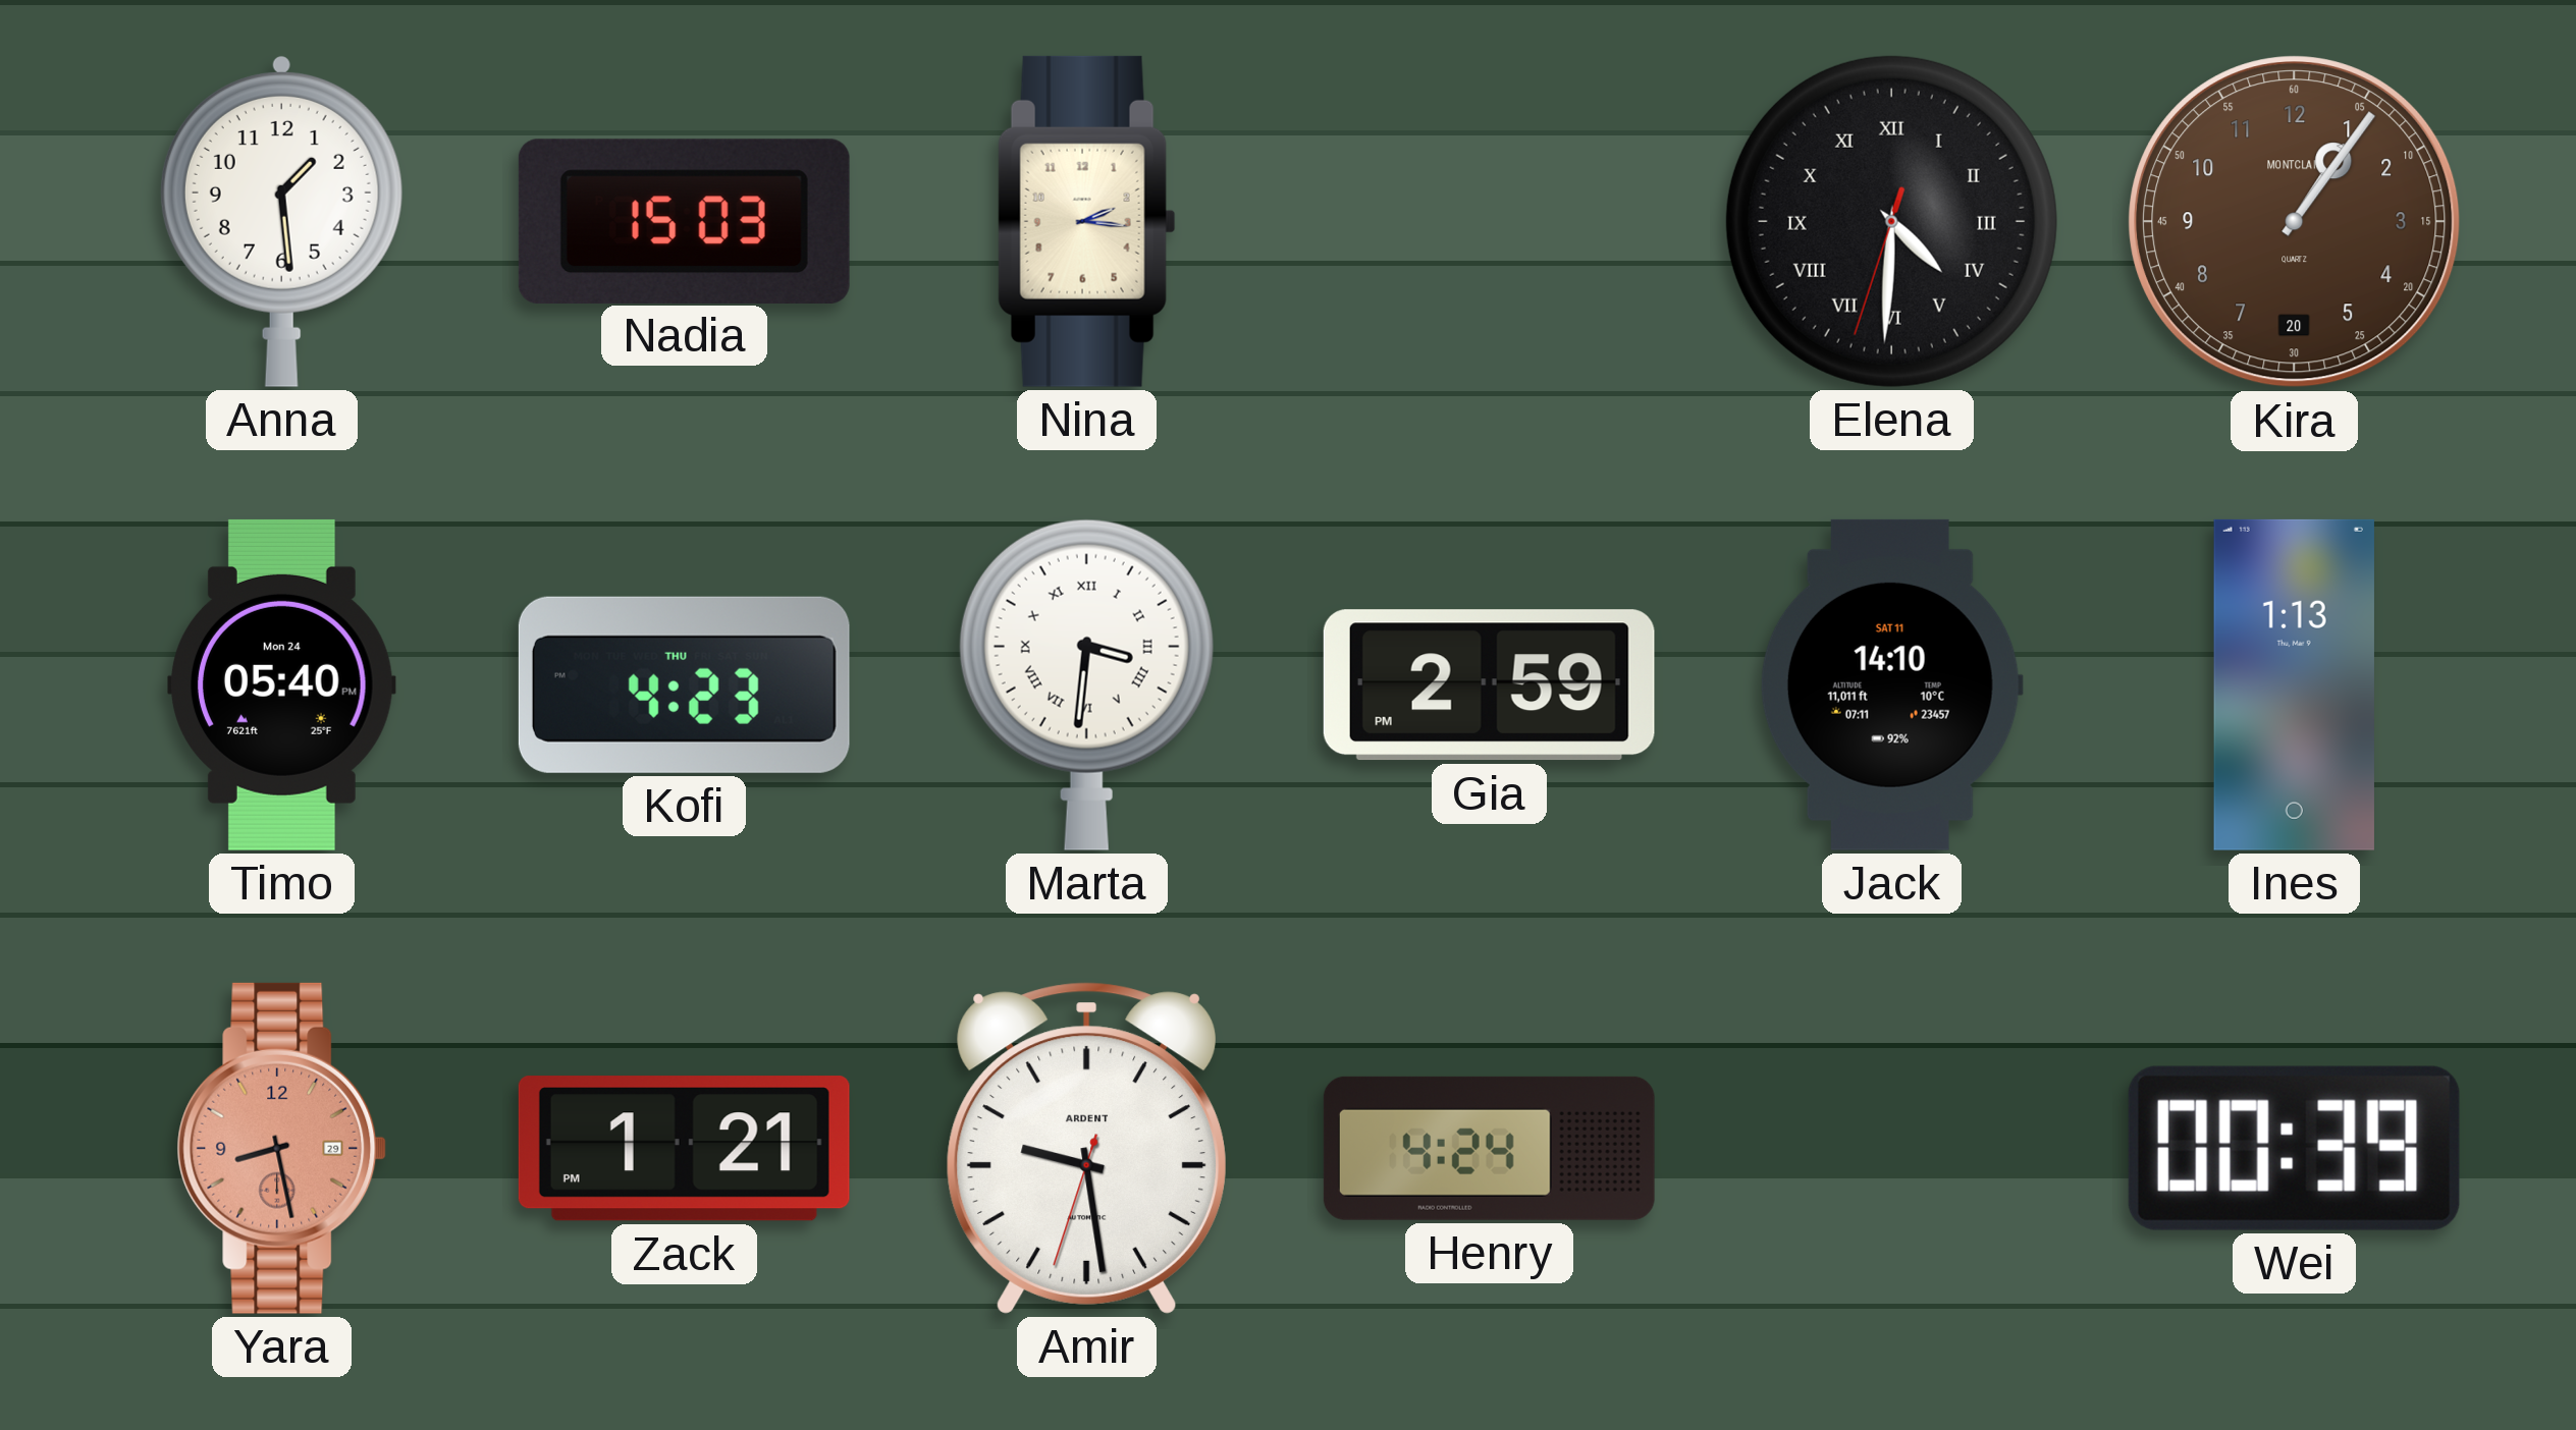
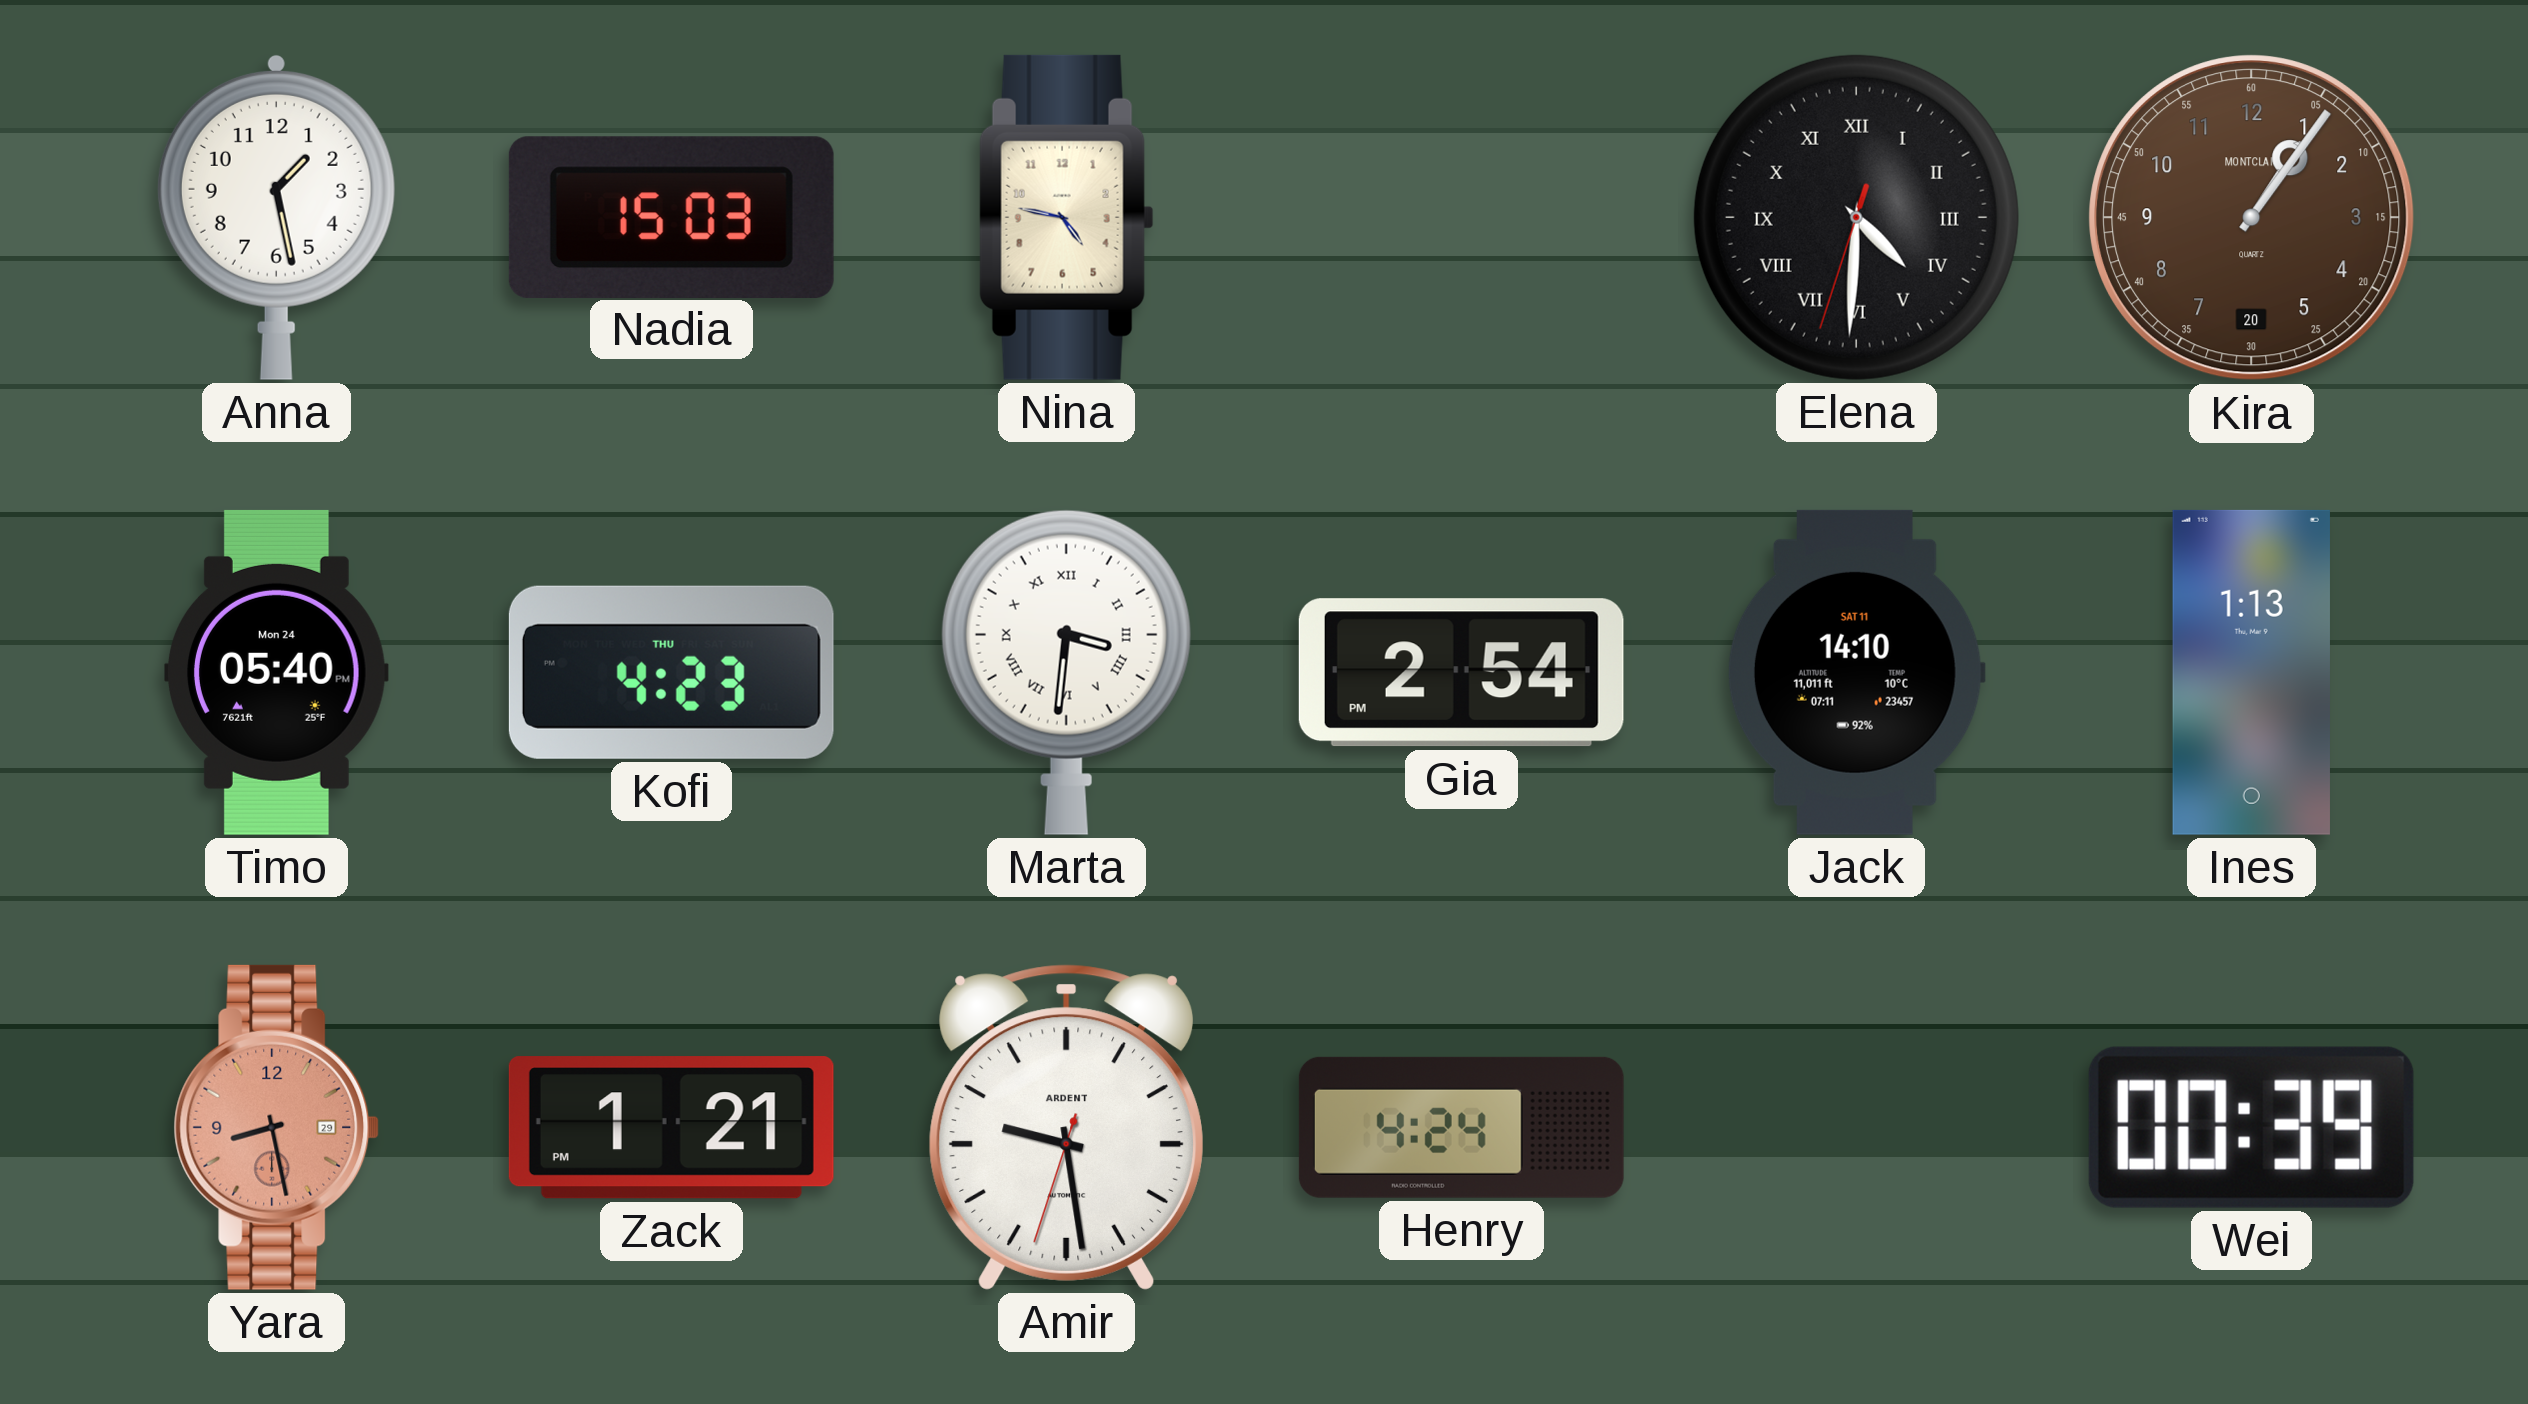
Anna: 1:29 -> 1:28
Nina: 2:16 -> 4:47
Gia: 2:59 -> 2:54
